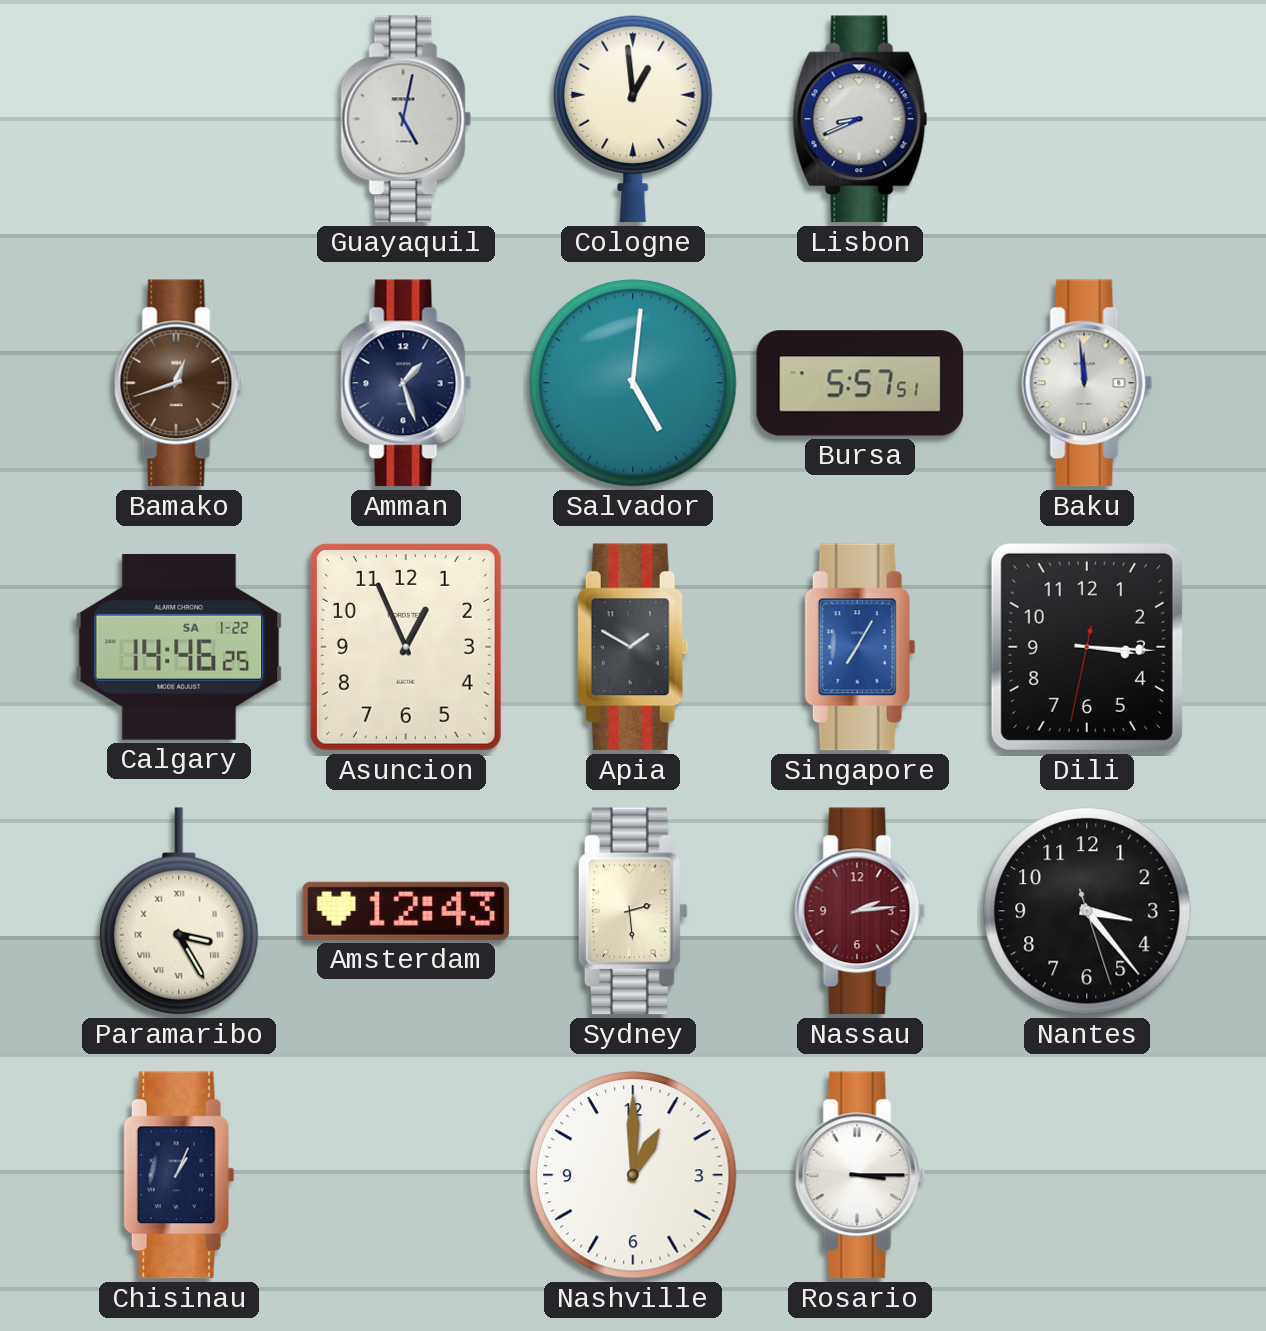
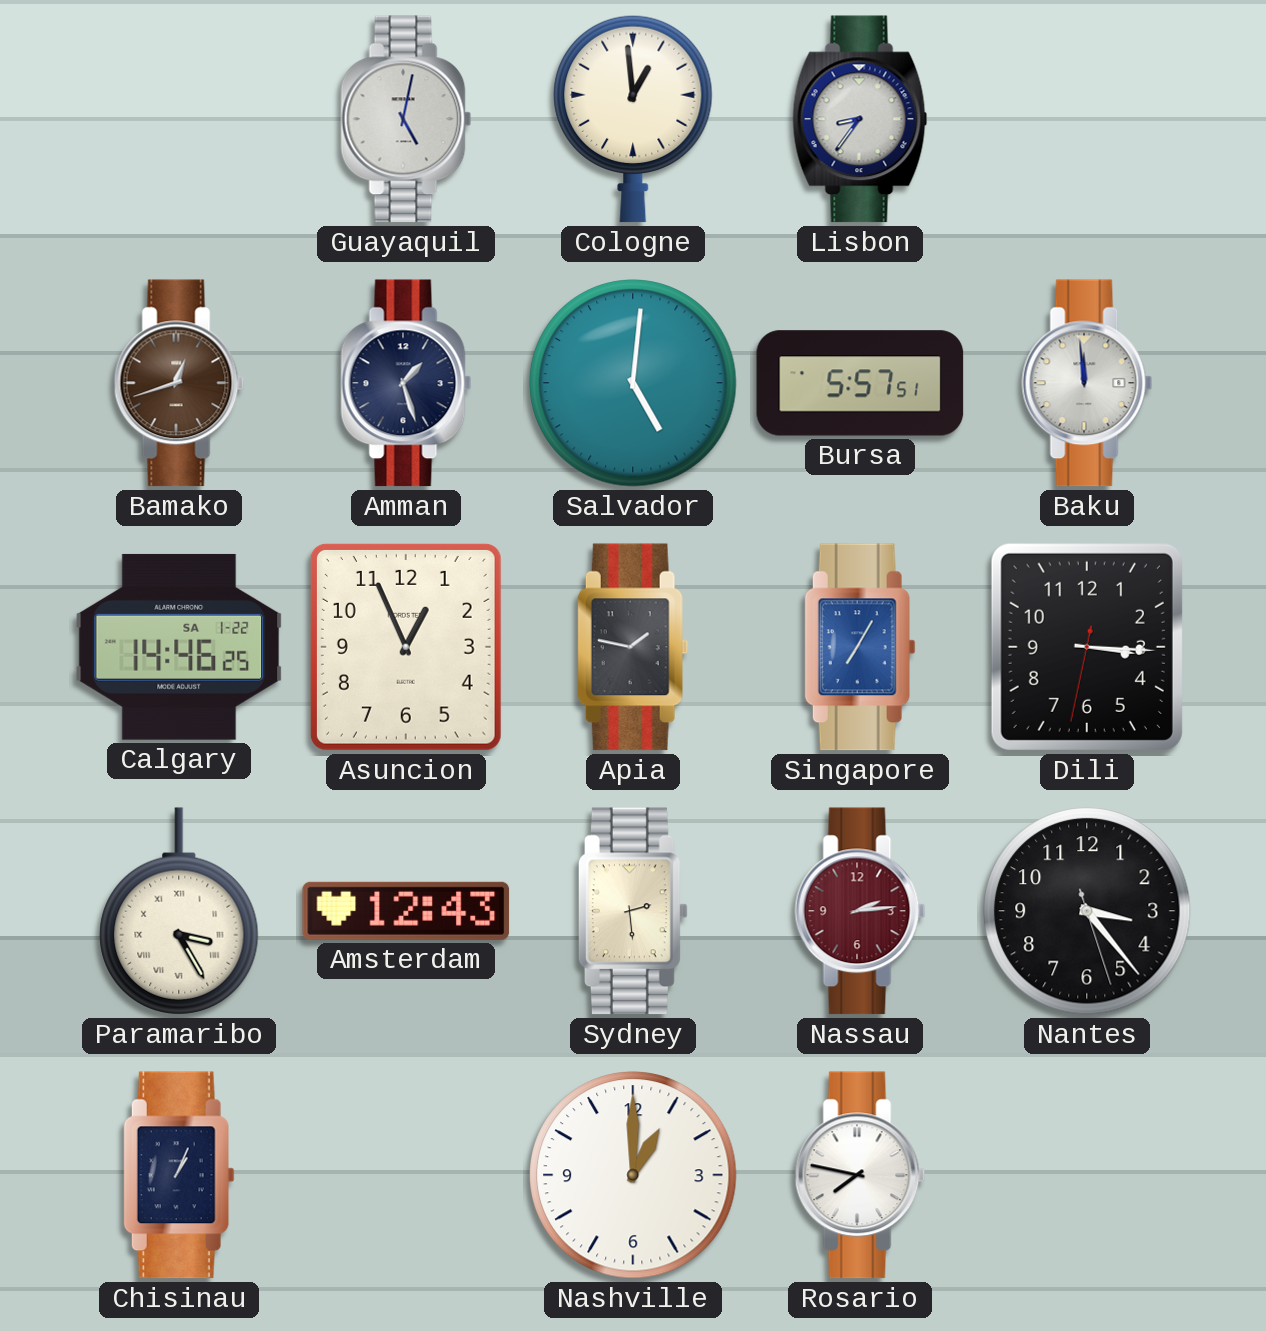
Lisbon: 8:41 -> 8:36
Apia: 1:50 -> 1:47
Rosario: 3:15 -> 7:47
